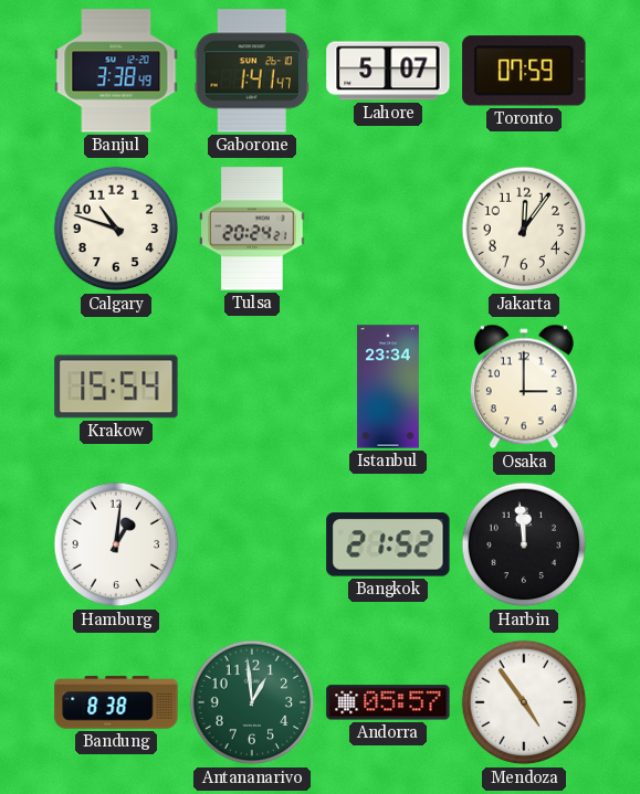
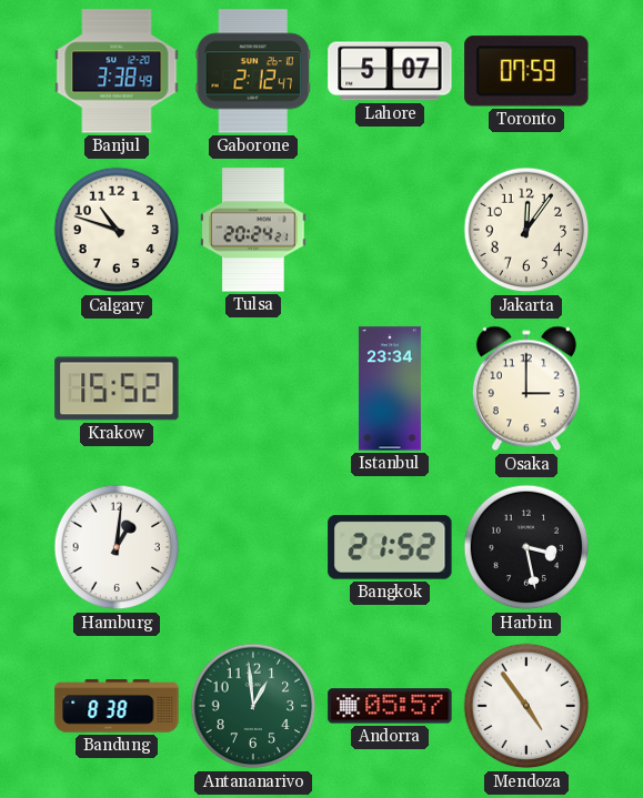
Gaborone: 1:41 -> 2:12
Krakow: 15:54 -> 15:52
Harbin: 11:59 -> 3:28
